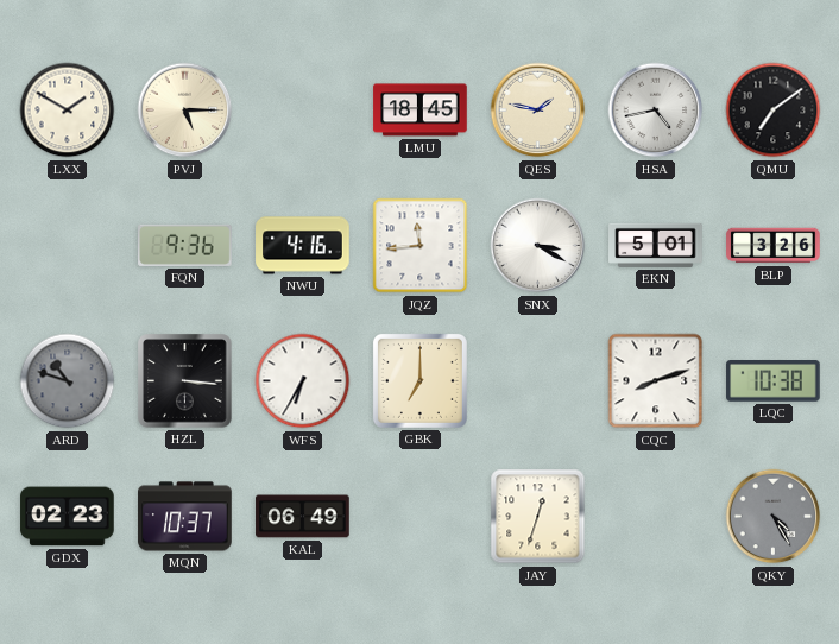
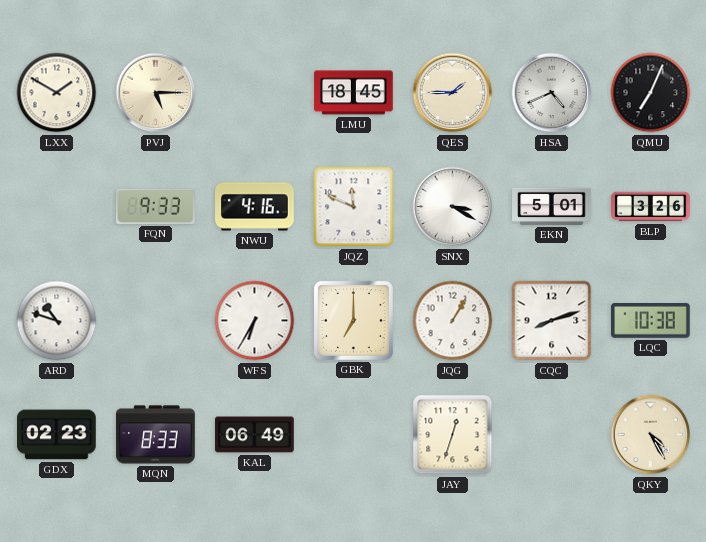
QES: 1:47 -> 1:45
HSA: 4:43 -> 4:41
QMU: 7:09 -> 7:04
FQN: 9:36 -> 9:33
JQZ: 11:44 -> 11:49
ARD dial: grey -> white
HZL: 3:16 -> none
JQG: none -> 1:05
MQN: 10:37 -> 8:33
QKY dial: grey -> cream
